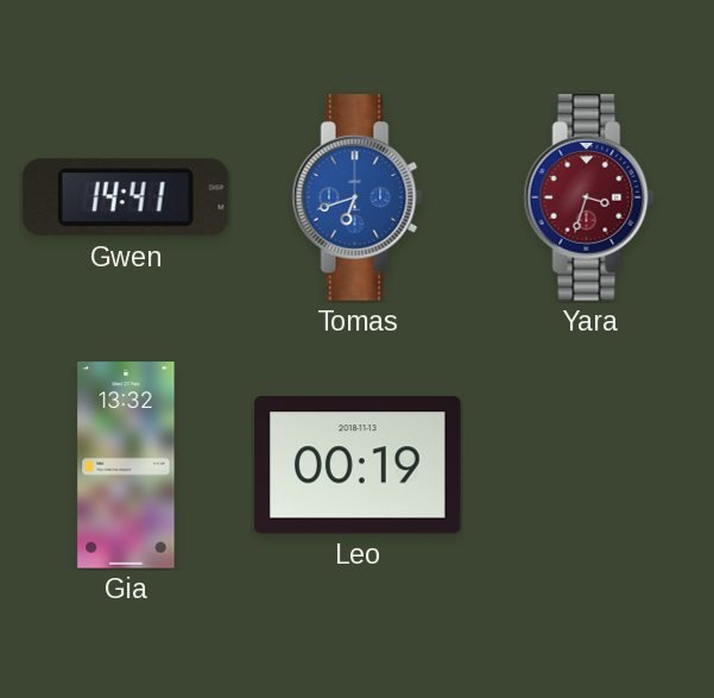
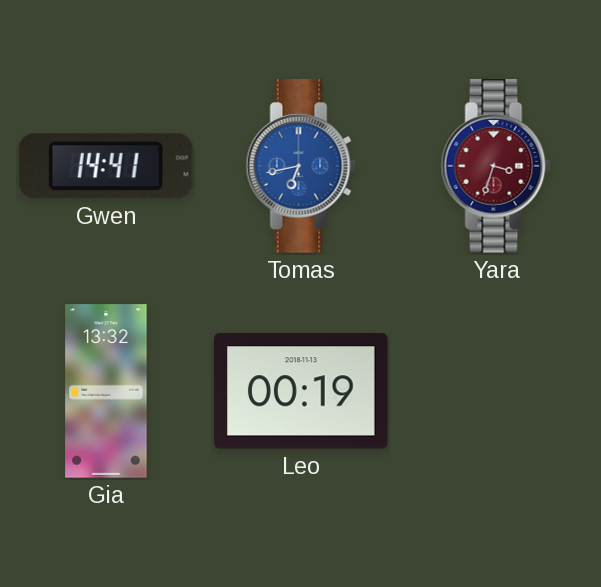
Tomas: 6:42 -> 6:43
